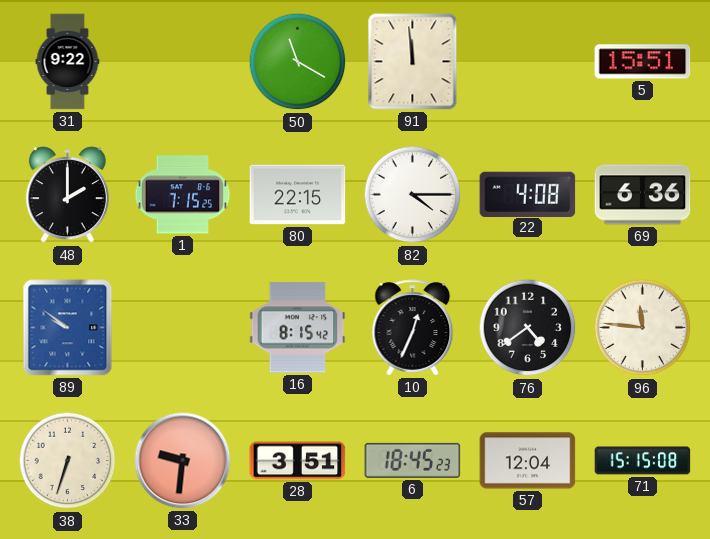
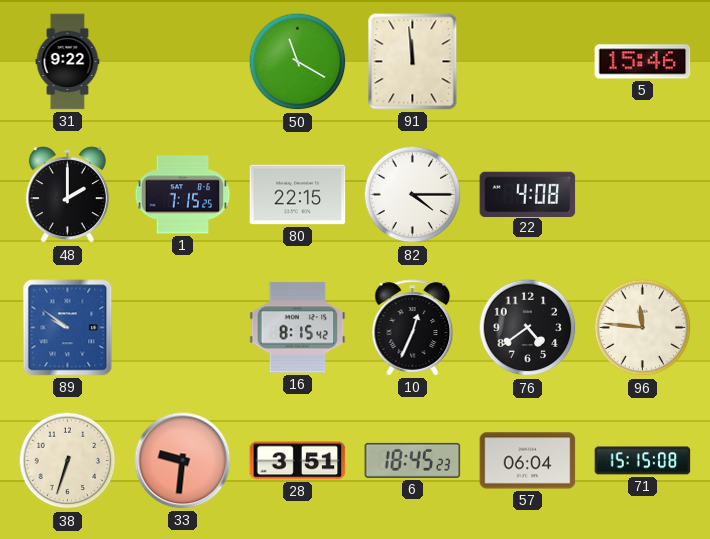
5: 15:51 -> 15:46
69: 6:36 -> none
57: 12:04 -> 06:04
